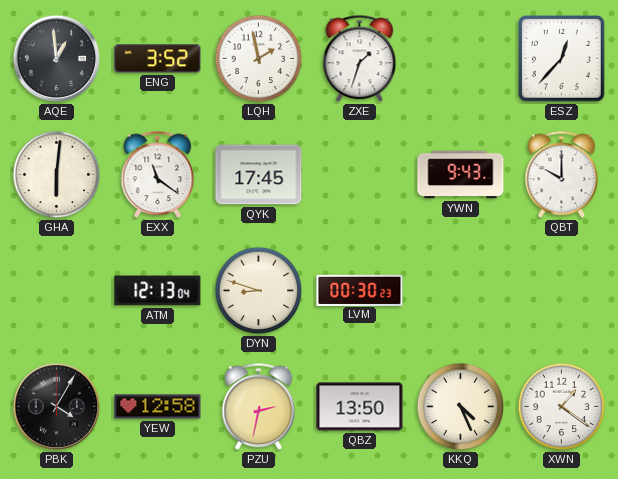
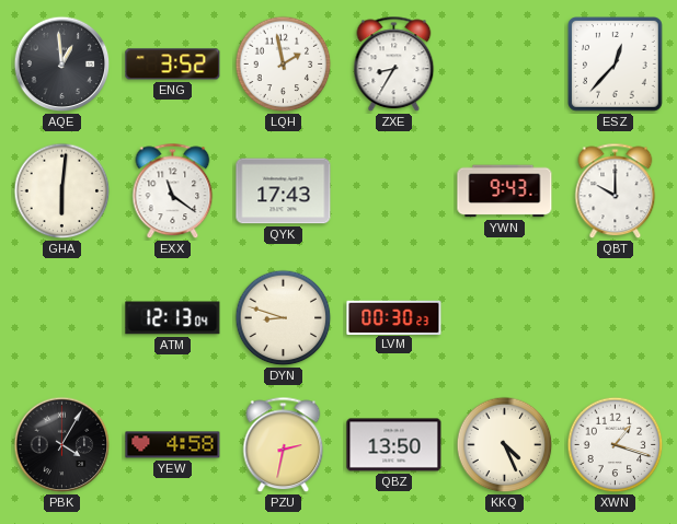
ZXE: 1:33 -> 8:35
QYK: 17:45 -> 17:43
YEW: 12:58 -> 4:58
XWN: 1:21 -> 1:18
